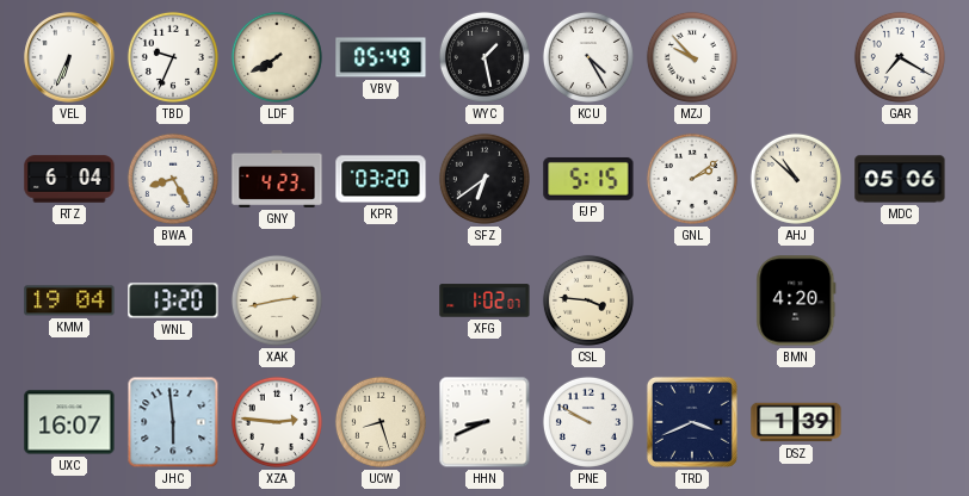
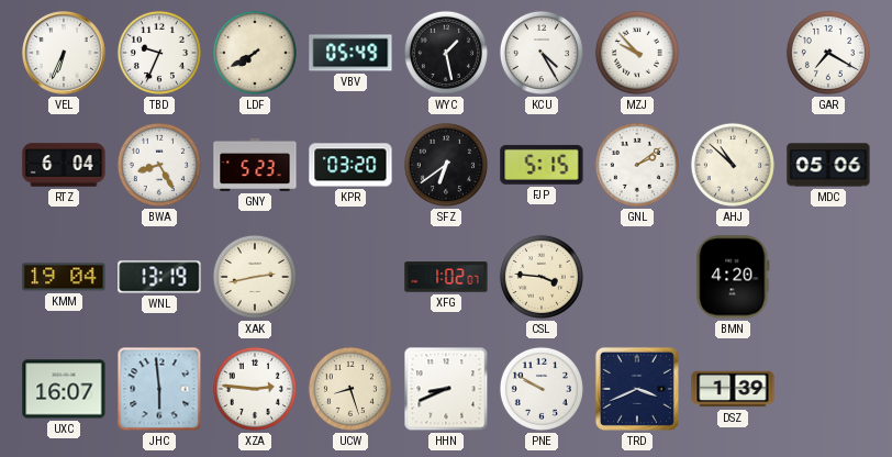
GNY: 4:23 -> 5:23
WNL: 13:20 -> 13:19
